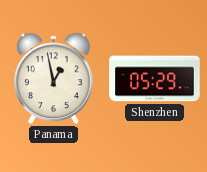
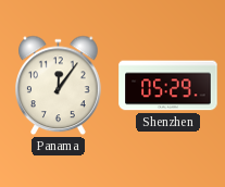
Panama: 12:58 -> 12:06
